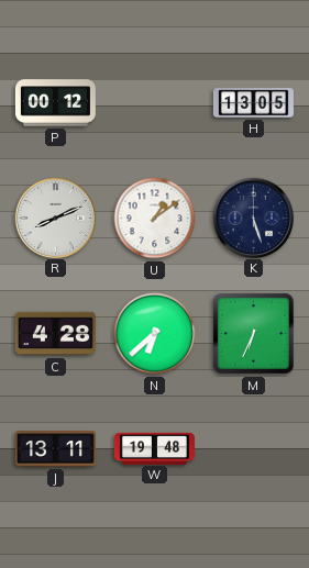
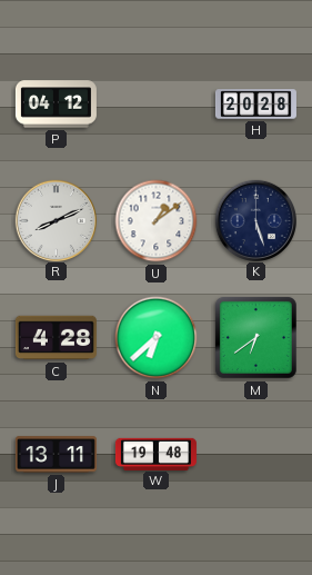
P: 00:12 -> 04:12
H: 13:05 -> 20:28
M: 6:34 -> 6:39
